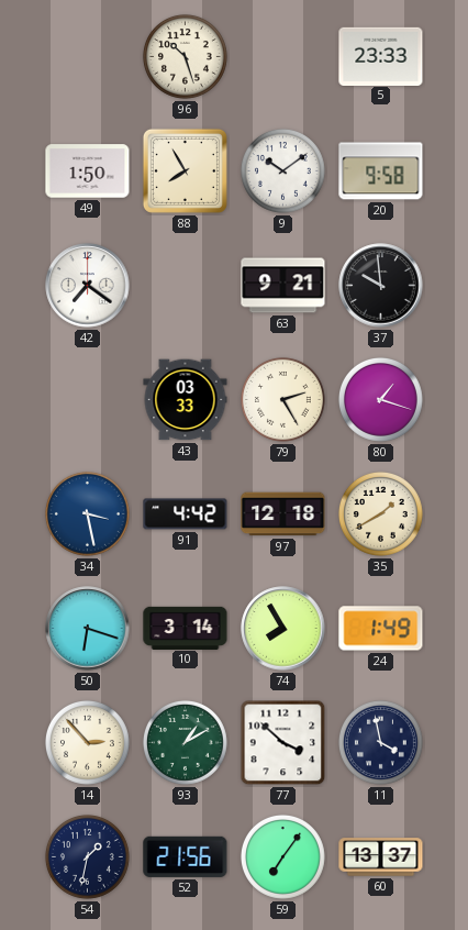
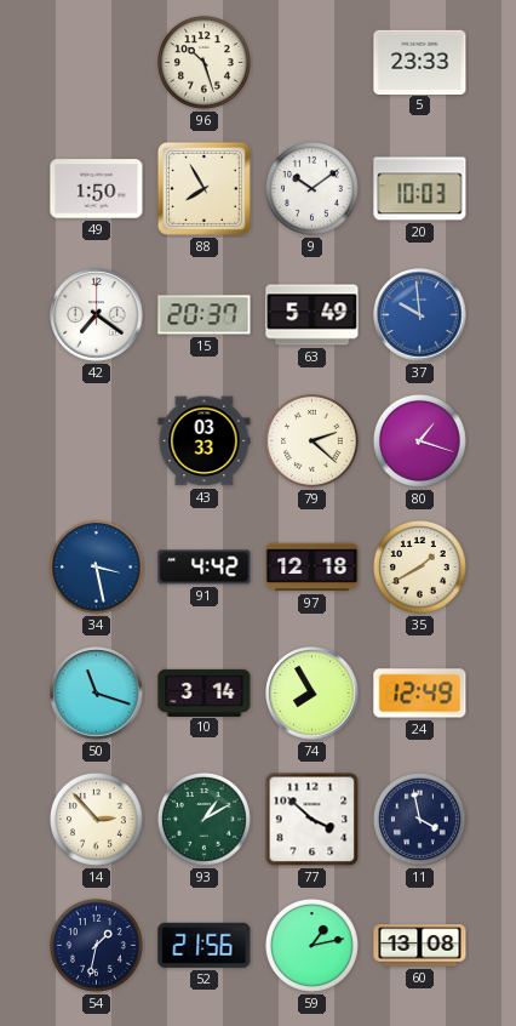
20: 9:58 -> 10:03
15: none -> 20:37
63: 9:21 -> 5:49
37 dial: black -> blue
79: 2:25 -> 2:22
50: 6:18 -> 11:18
24: 1:49 -> 12:49
59: 7:06 -> 1:13
60: 13:37 -> 13:08
